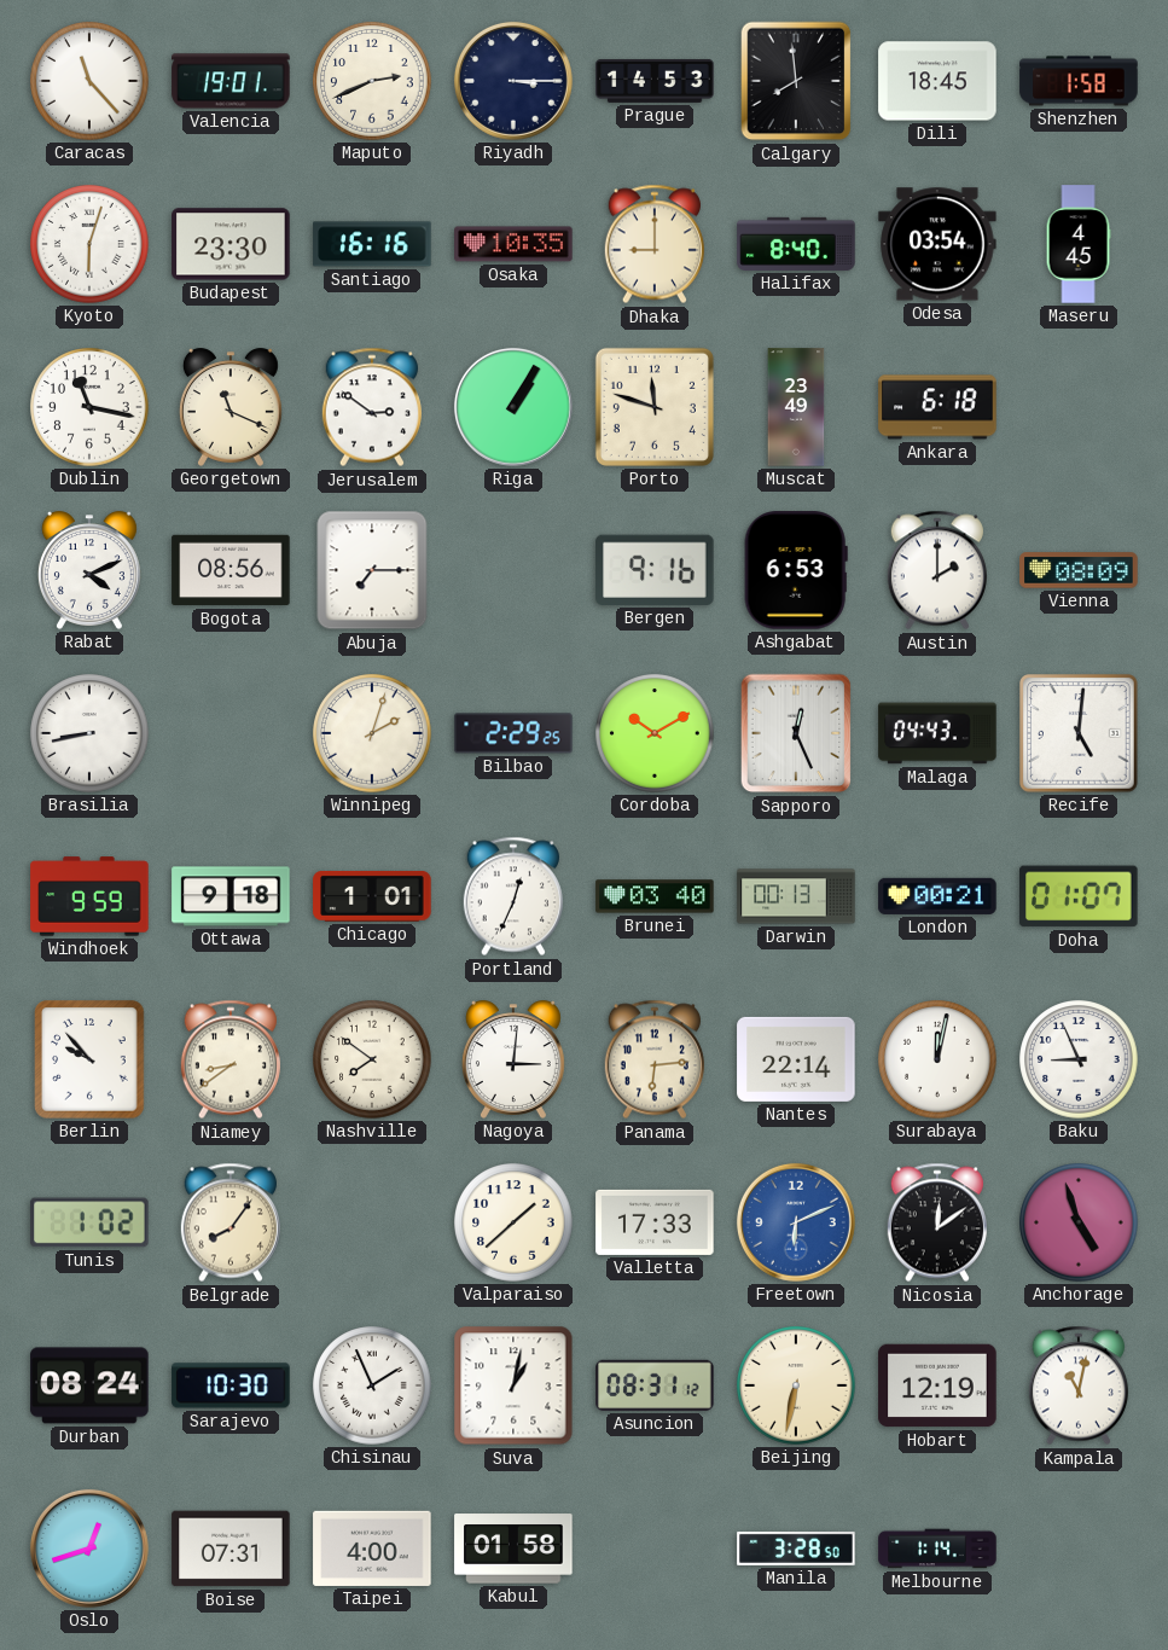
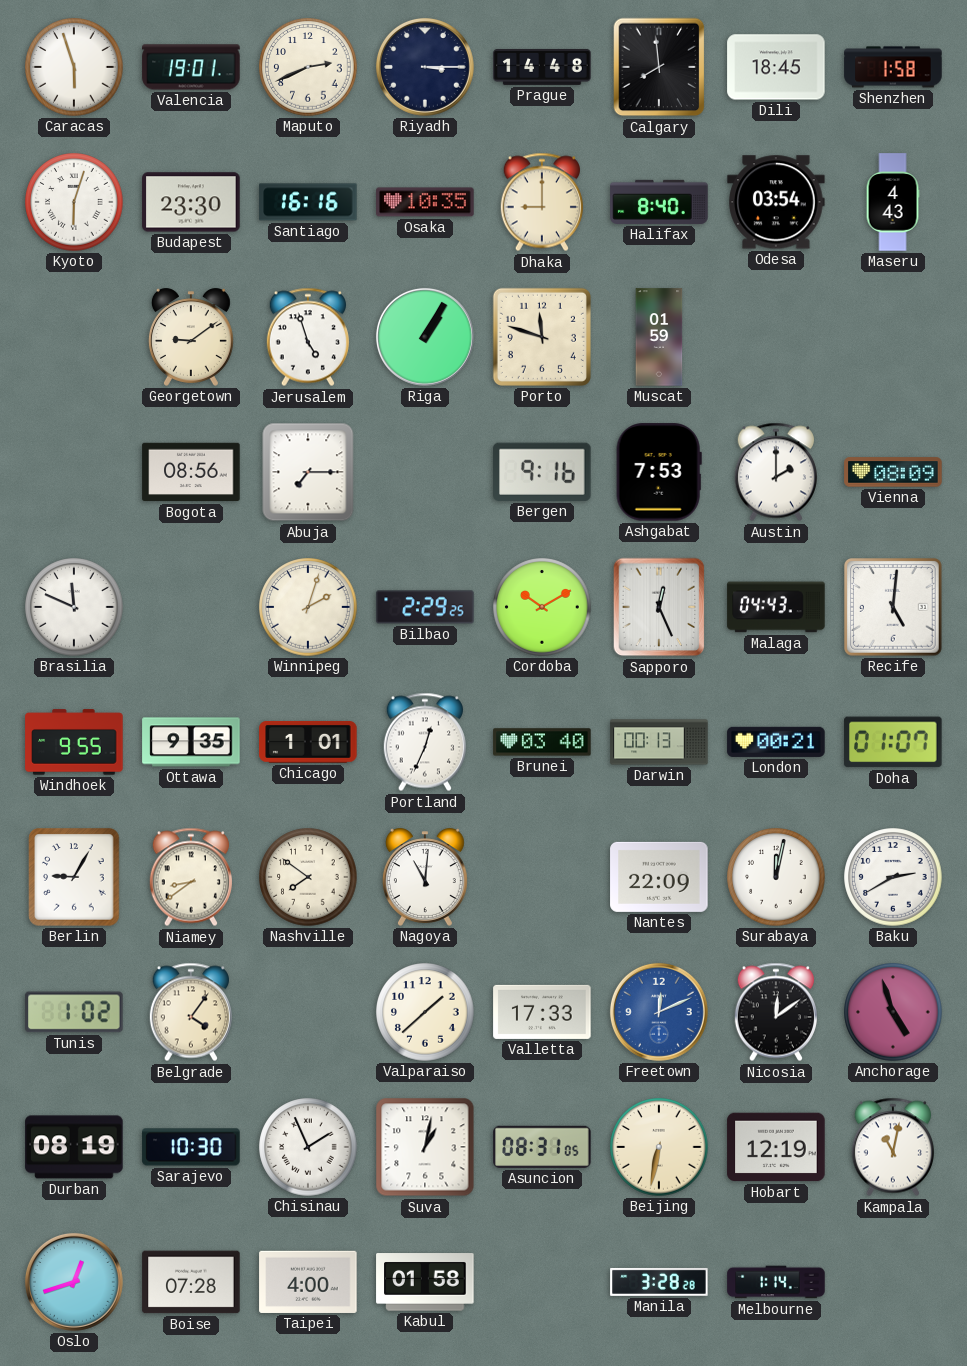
Caracas: 11:23 -> 5:57
Prague: 14:53 -> 14:48
Maseru: 4:45 -> 4:43
Dublin: 11:17 -> none
Georgetown: 11:19 -> 9:09
Jerusalem: 2:51 -> 4:57
Muscat: 23:49 -> 01:59
Ankara: 6:18 -> none
Rabat: 4:11 -> none
Ashgabat: 6:53 -> 7:53
Brasilia: 8:43 -> 11:49
Windhoek: 9:59 -> 9:55
Ottawa: 9:18 -> 9:35
Berlin: 9:53 -> 9:05
Nagoya: 3:01 -> 11:01
Panama: 6:14 -> none
Nantes: 22:14 -> 22:09
Baku: 8:56 -> 2:40
Belgrade: 8:06 -> 4:06
Freetown: 6:11 -> 12:11
Durban: 08:24 -> 08:19
Asuncion: 08:31:12 -> 08:31:05
Boise: 07:31 -> 07:28
Manila: 3:28:50 -> 3:28:28
